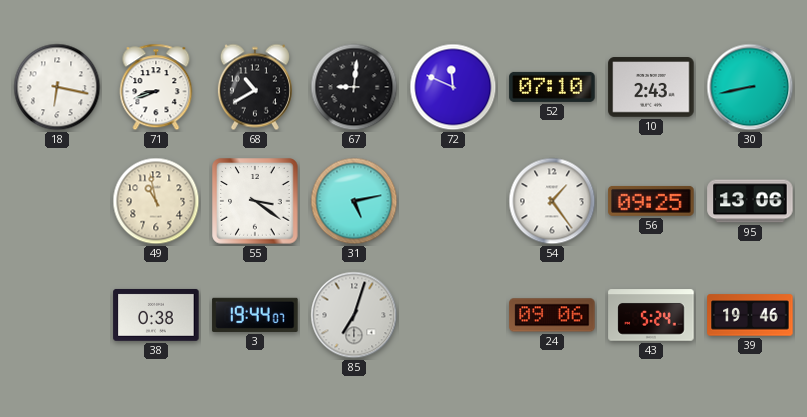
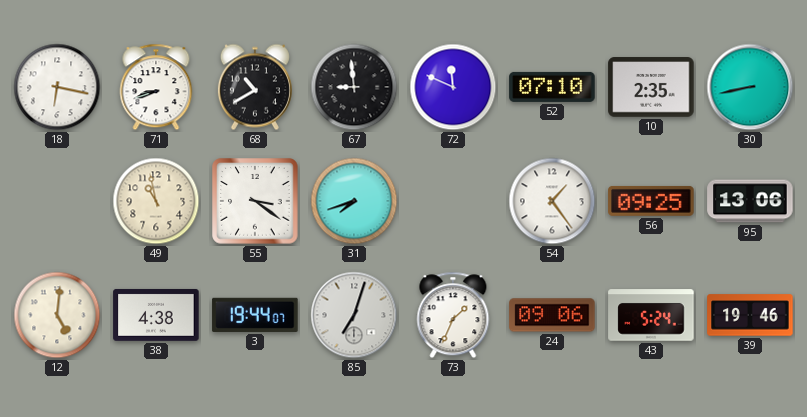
67: 9:01 -> 8:59
10: 2:43 -> 2:35
31: 5:13 -> 7:42
12: none -> 5:01
38: 0:38 -> 4:38
73: none -> 1:34
